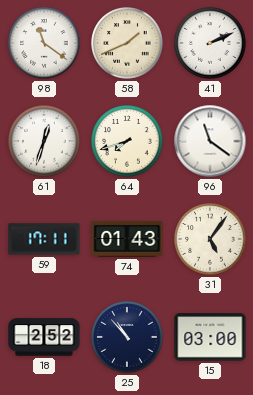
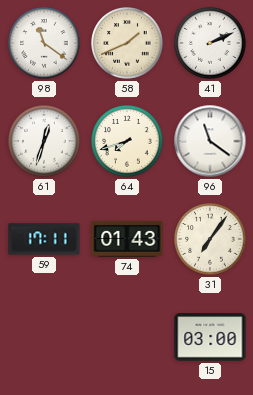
31: 5:06 -> 7:06
18: 2:52 -> none
25: 10:53 -> none
